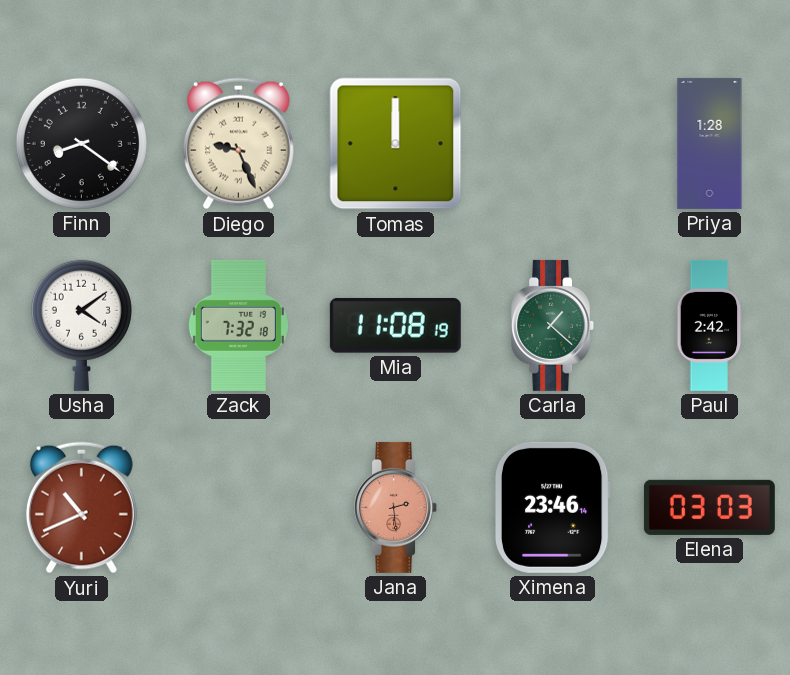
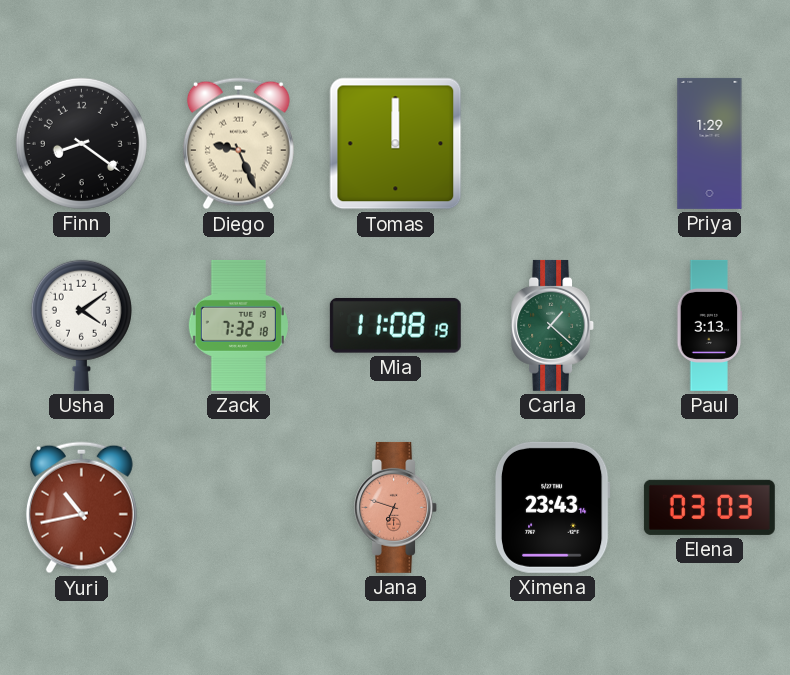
Priya: 1:28 -> 1:29
Paul: 2:42 -> 3:13
Yuri: 10:41 -> 10:43
Jana: 2:29 -> 6:48
Ximena: 23:46 -> 23:43
